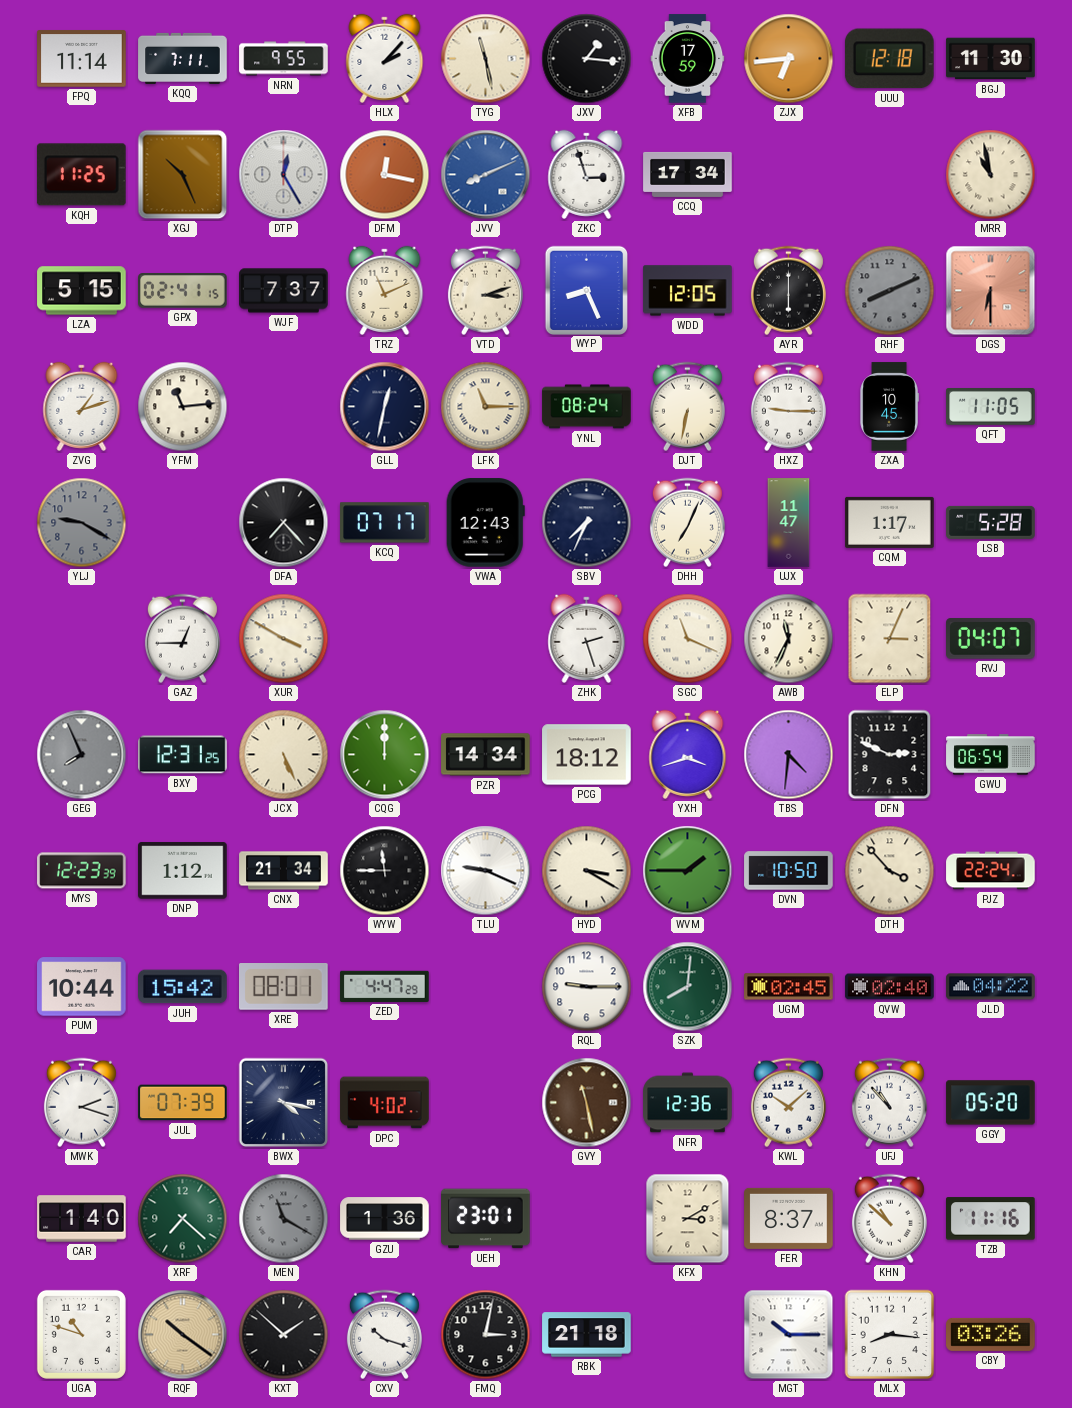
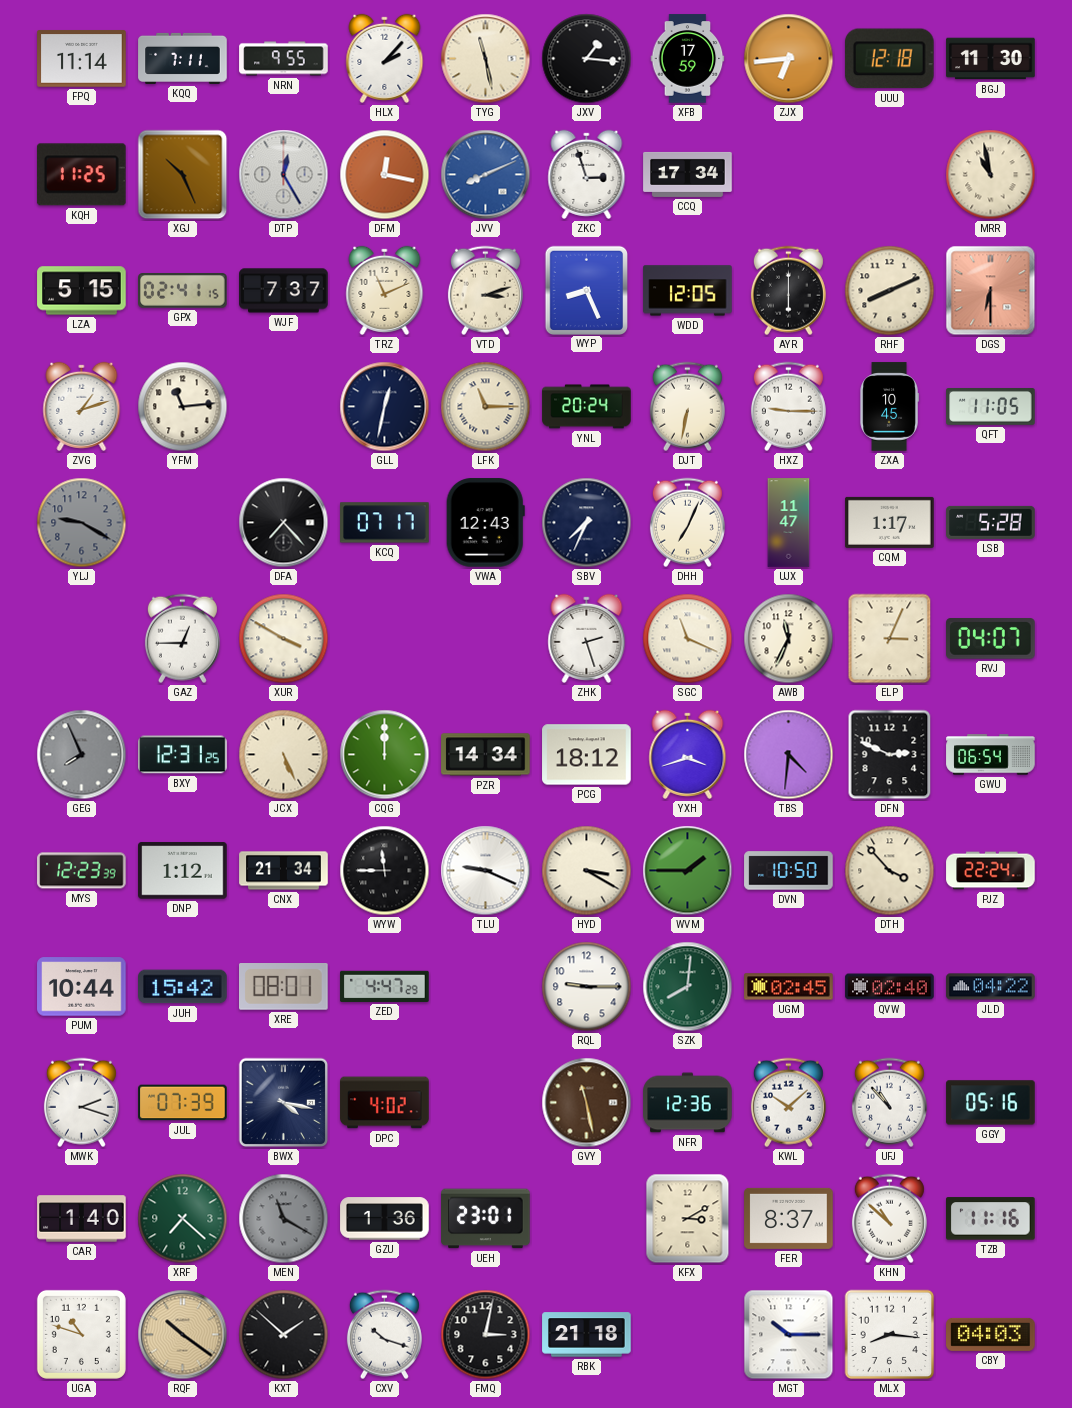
RHF dial: grey -> cream
YNL: 08:24 -> 20:24
GGY: 05:20 -> 05:16
CBY: 03:26 -> 04:03
